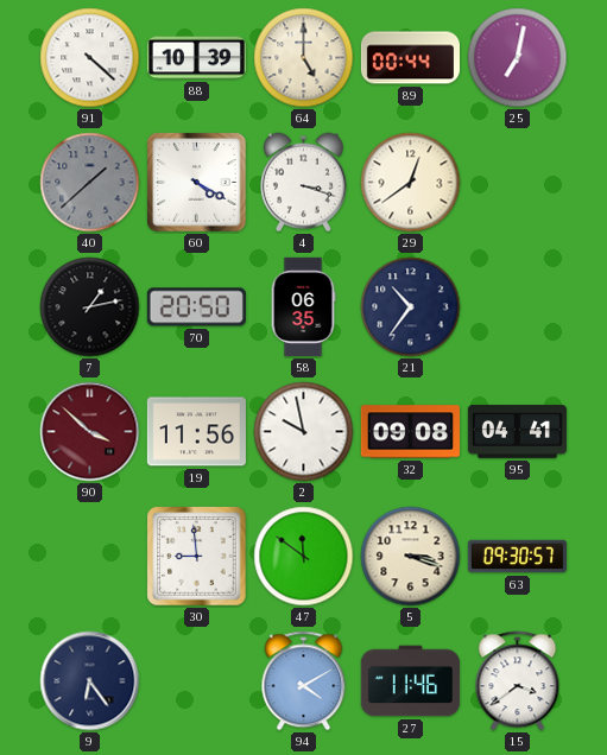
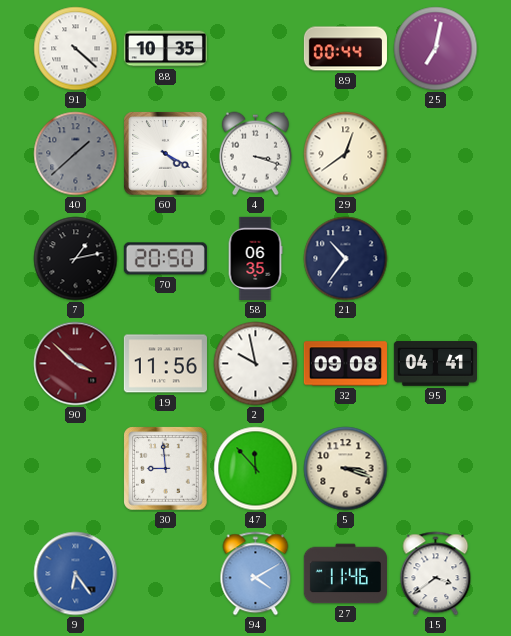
88: 10:39 -> 10:35
64: 5:00 -> none
47: 11:51 -> 11:53
63: 09:30 -> none
9 dial: navy -> blue
